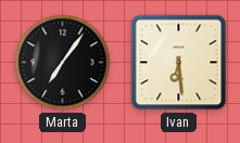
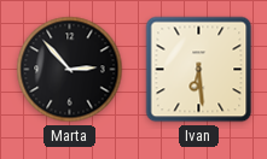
Marta: 7:06 -> 2:53
